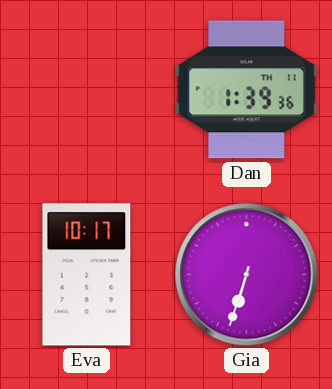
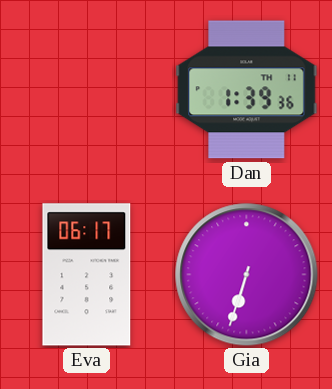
Eva: 10:17 -> 06:17
